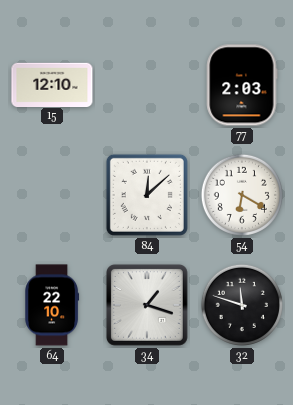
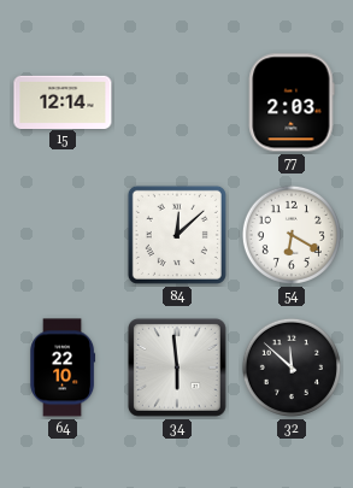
15: 12:10 -> 12:14
34: 1:18 -> 5:59
32: 11:48 -> 11:52
